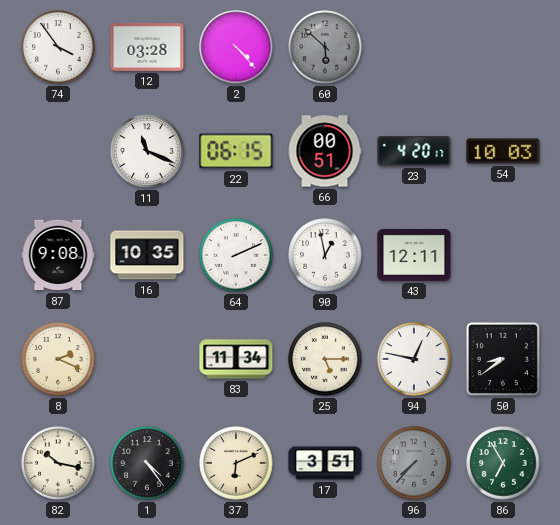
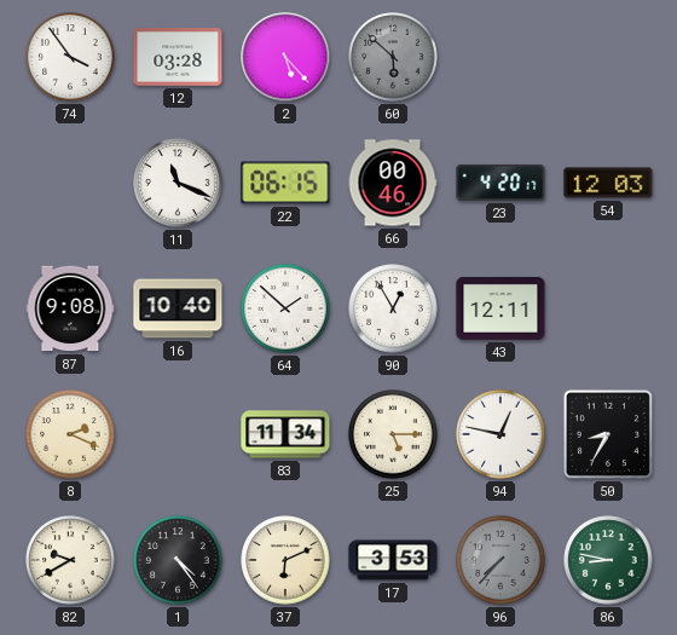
2: 4:23 -> 5:23
66: 00:51 -> 00:46
54: 10:03 -> 12:03
16: 10:35 -> 10:40
64: 2:11 -> 1:52
90: 12:58 -> 12:55
50: 8:39 -> 8:35
82: 10:17 -> 9:40
17: 3:51 -> 3:53
86: 6:55 -> 8:47
